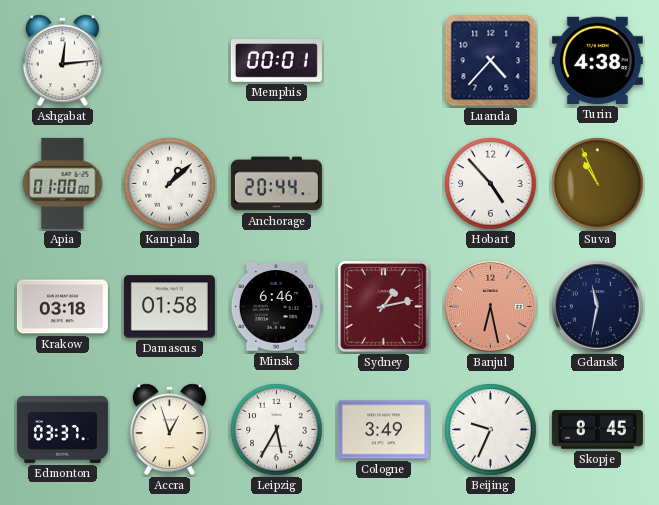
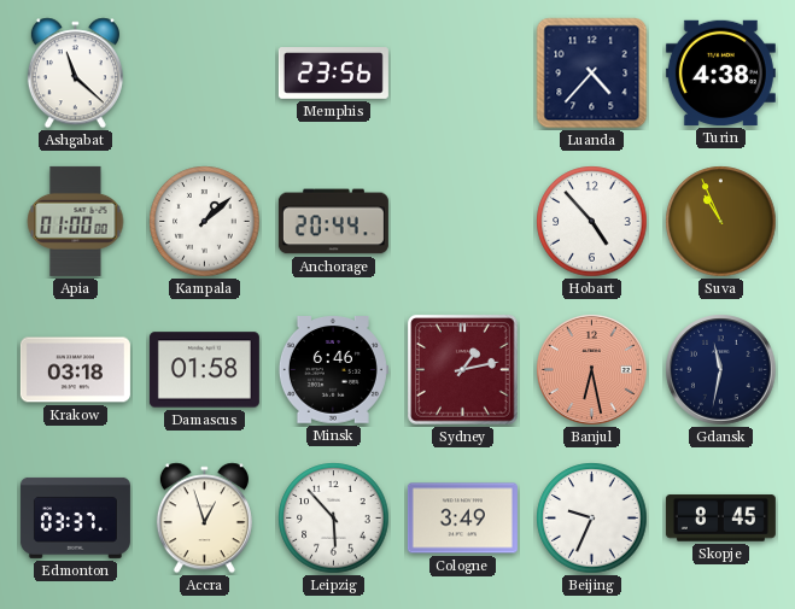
Ashgabat: 12:14 -> 11:22
Memphis: 00:01 -> 23:56
Leipzig: 5:35 -> 5:53
